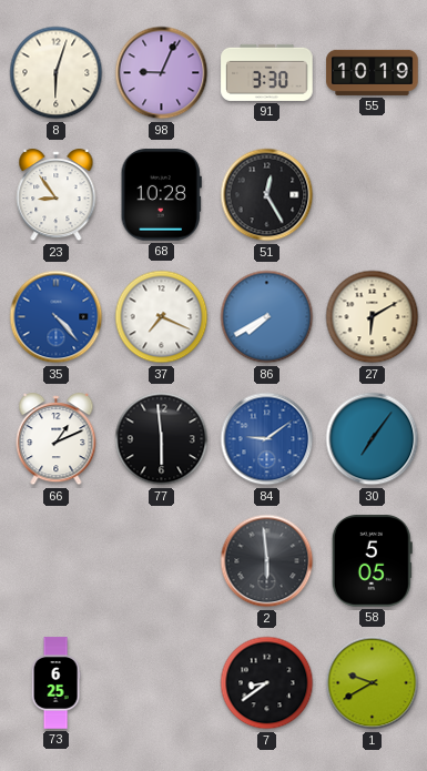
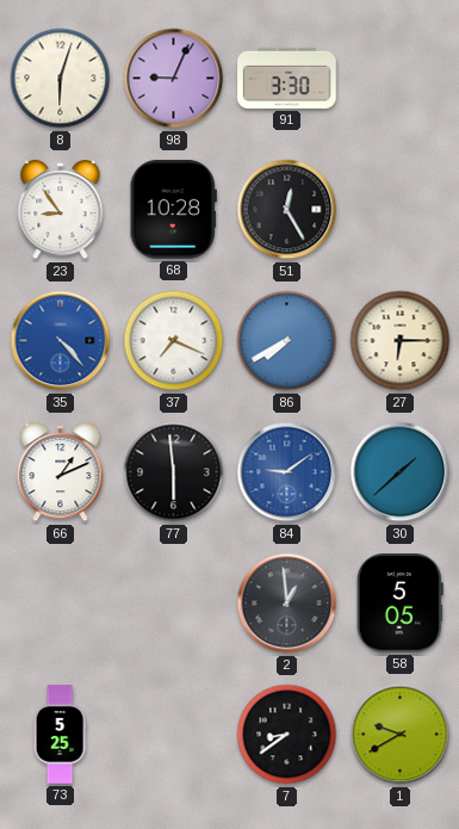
55: 10:19 -> none
27: 6:10 -> 6:15
30: 7:06 -> 1:38
2: 5:59 -> 12:59
73: 6:25 -> 5:25
